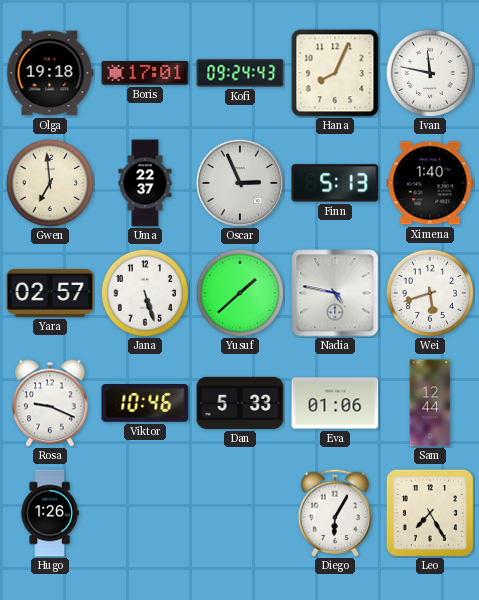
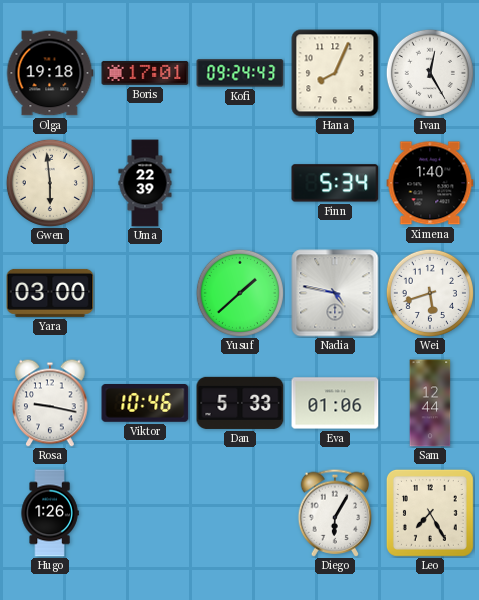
Ivan: 11:47 -> 12:25
Gwen: 6:59 -> 5:59
Uma: 22:37 -> 22:39
Oscar: 2:56 -> none
Finn: 5:13 -> 5:34
Yara: 02:57 -> 03:00
Jana: 5:27 -> none
Rosa: 9:19 -> 9:17
